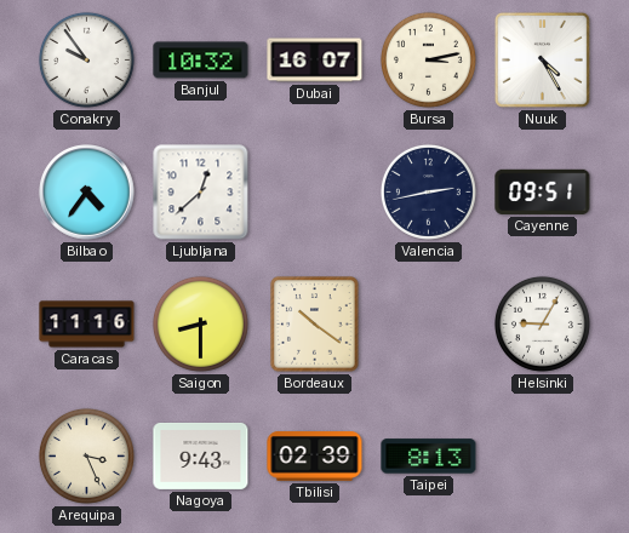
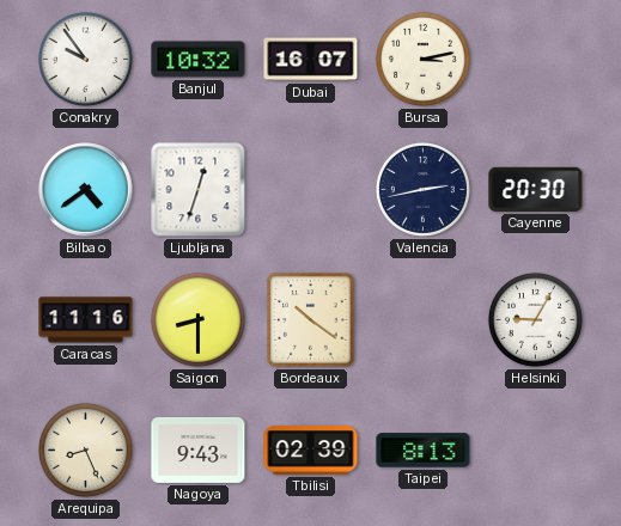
Nuuk: 4:25 -> none
Bilbao: 4:36 -> 4:39
Ljubljana: 12:38 -> 12:33
Cayenne: 09:51 -> 20:30
Arequipa: 3:26 -> 8:26
